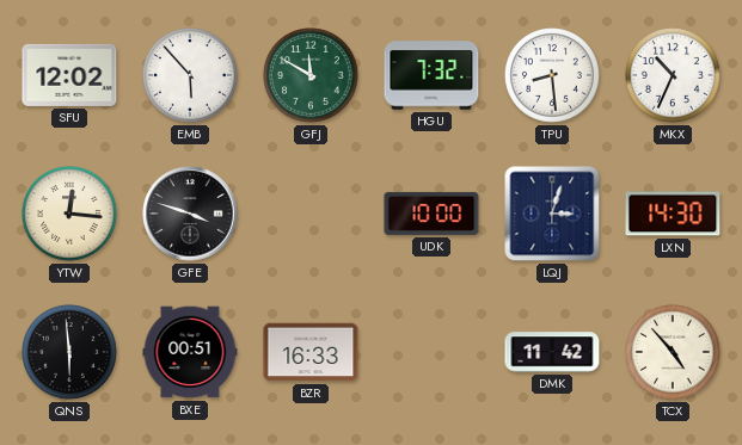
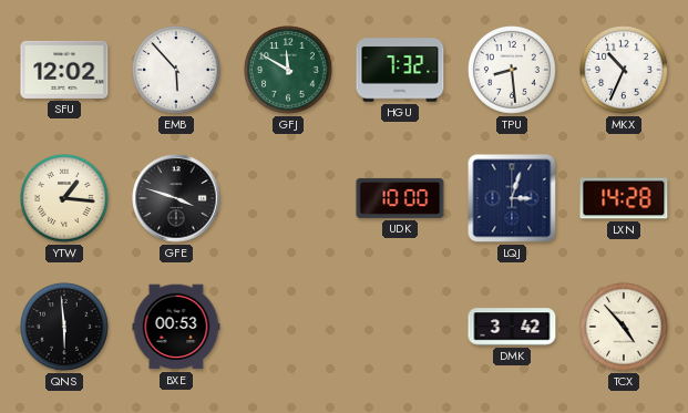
YTW: 12:16 -> 1:16
LXN: 14:30 -> 14:28
BXE: 00:51 -> 00:53
BZR: 16:33 -> none
DMK: 11:42 -> 3:42
